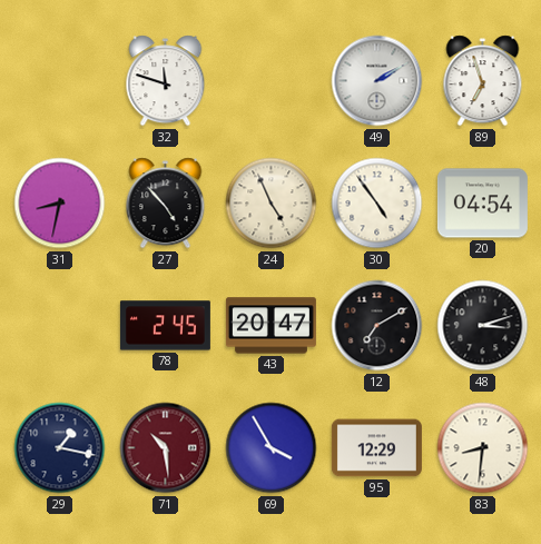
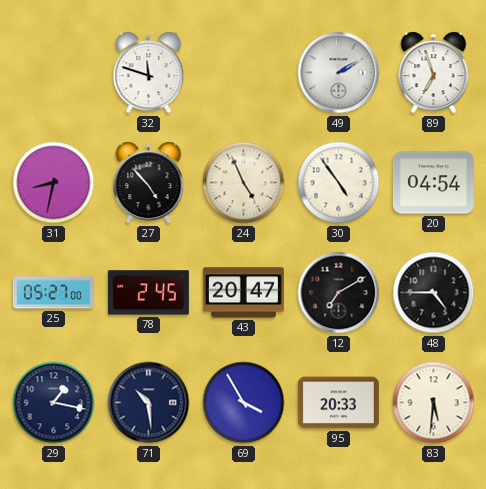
25: none -> 05:27
48: 3:12 -> 4:45
71 dial: burgundy -> navy
95: 12:29 -> 20:33
83: 8:31 -> 5:31
